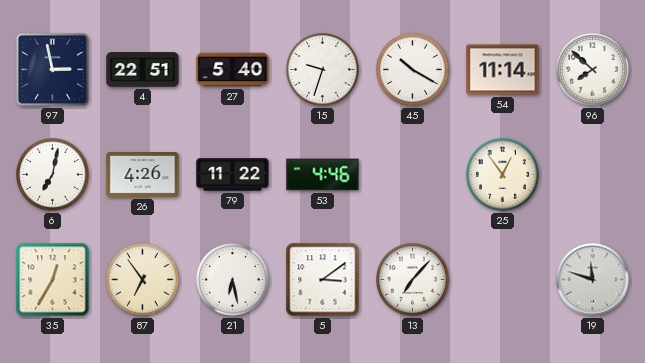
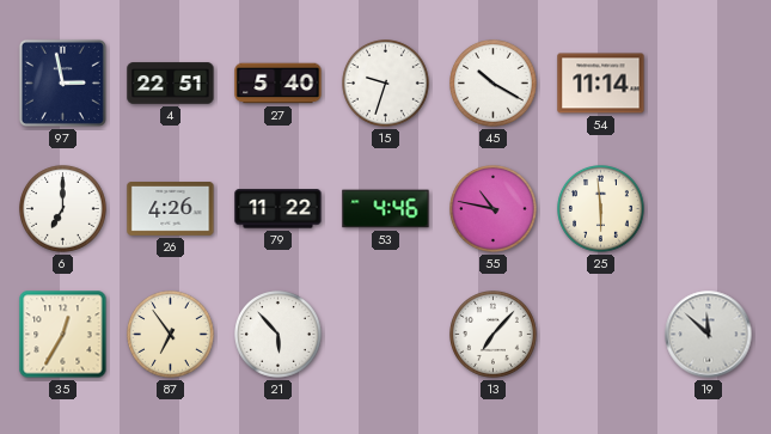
96: 7:52 -> none
6: 7:02 -> 7:00
55: none -> 10:47
25: 12:54 -> 5:59
21: 6:28 -> 5:53
5: 3:09 -> none
19: 11:48 -> 11:52
